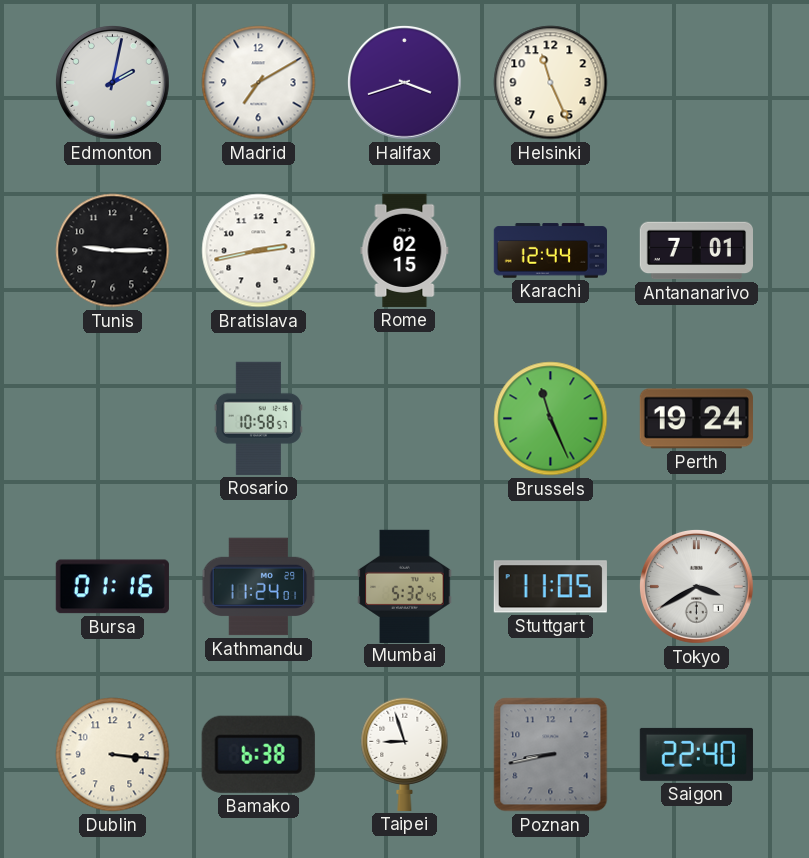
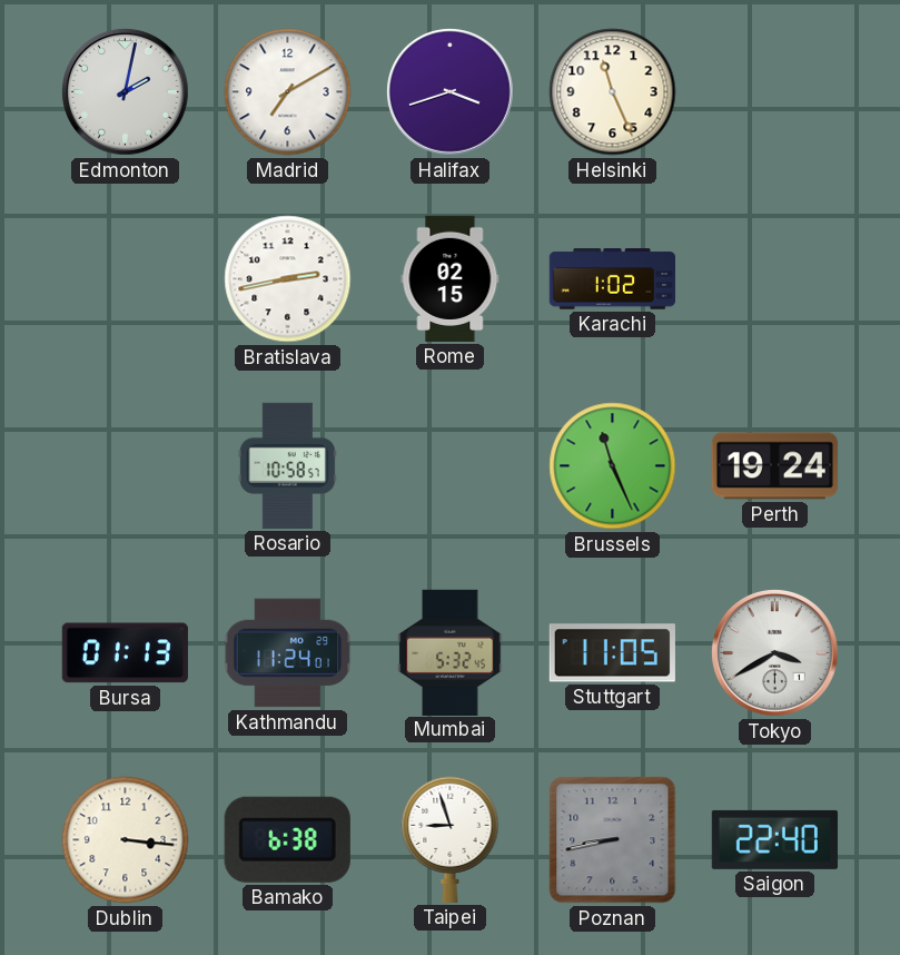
Tunis: 9:15 -> none
Karachi: 12:44 -> 1:02
Antananarivo: 7:01 -> none
Bursa: 01:16 -> 01:13
